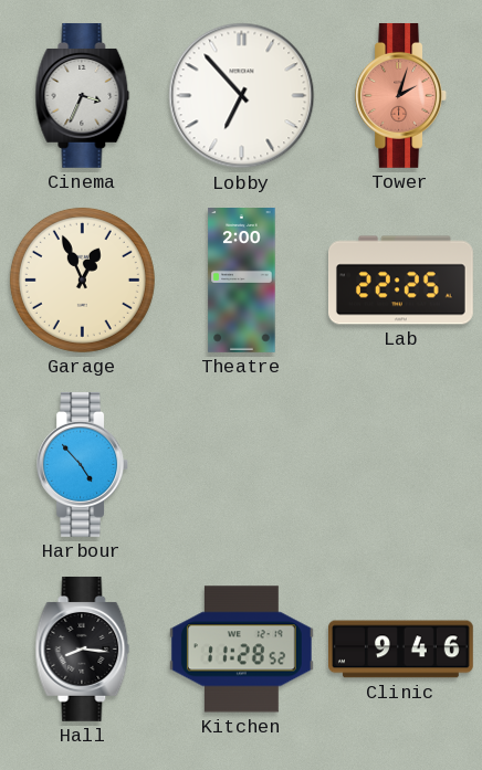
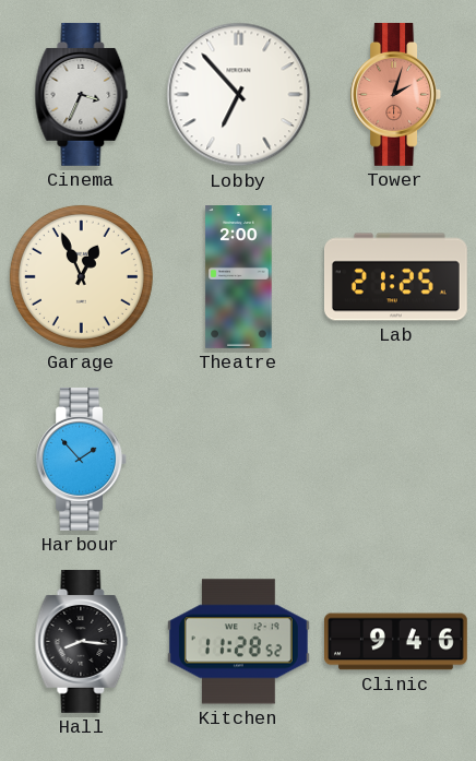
Lab: 22:25 -> 21:25
Harbour: 4:53 -> 1:53
